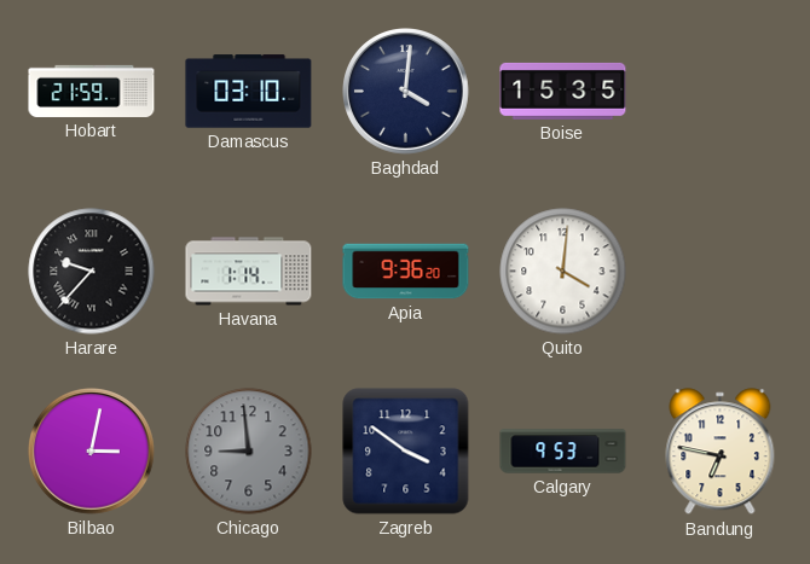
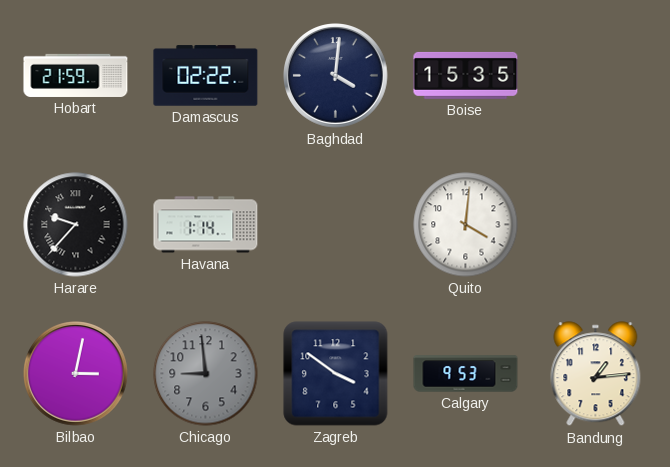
Damascus: 03:10 -> 02:22
Apia: 9:36 -> none
Bandung: 6:47 -> 1:14
